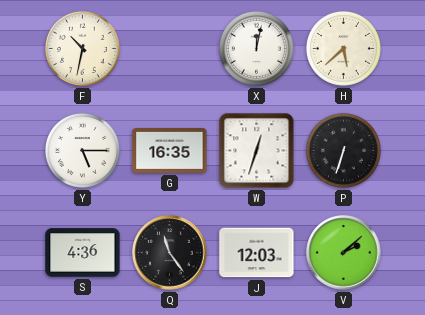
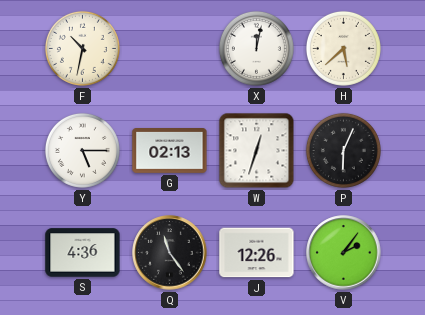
G: 16:35 -> 02:13
P: 6:33 -> 6:04
J: 12:03 -> 12:26
V: 2:08 -> 2:06
